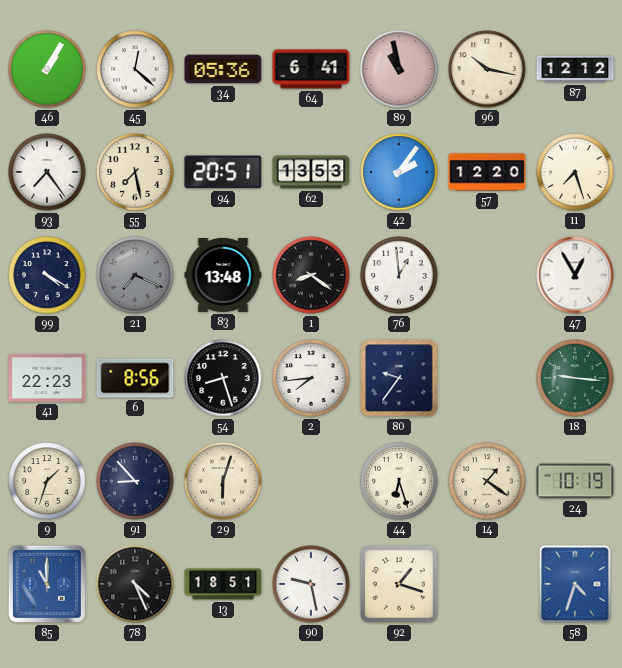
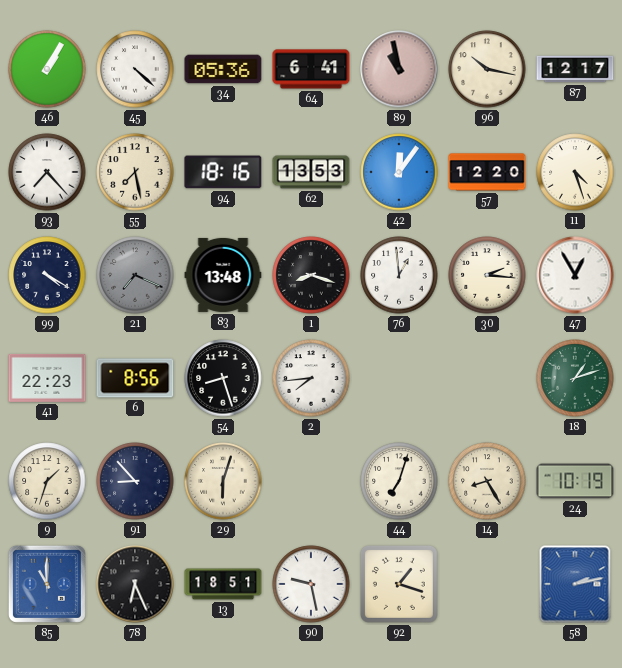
45: 12:22 -> 4:22
87: 12:12 -> 12:17
93: 7:24 -> 7:23
94: 20:51 -> 18:16
42: 2:06 -> 12:06
11: 7:27 -> 4:27
1: 8:21 -> 8:18
30: none -> 2:16
80: 9:36 -> none
18: 9:16 -> 1:12
44: 6:27 -> 7:03
14: 1:21 -> 8:25
78: 4:26 -> 6:26
58: 4:33 -> 2:13
